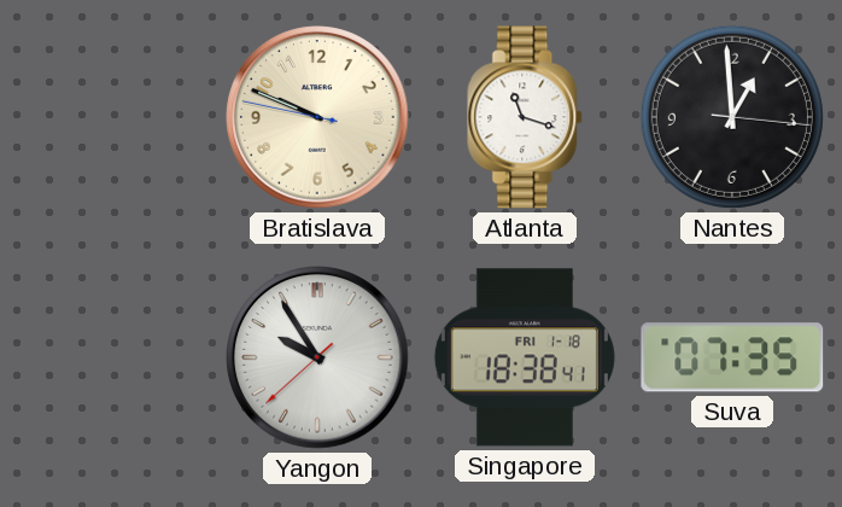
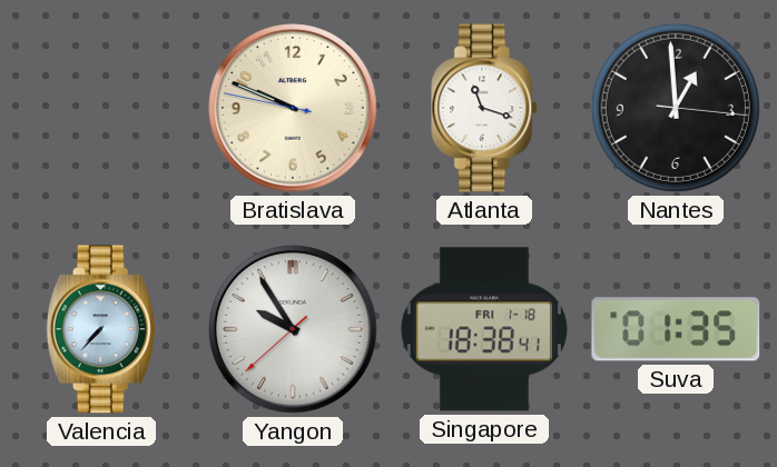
Valencia: none -> 7:37
Suva: 07:35 -> 01:35
